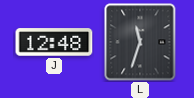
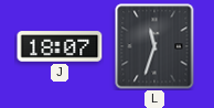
J: 12:48 -> 18:07
